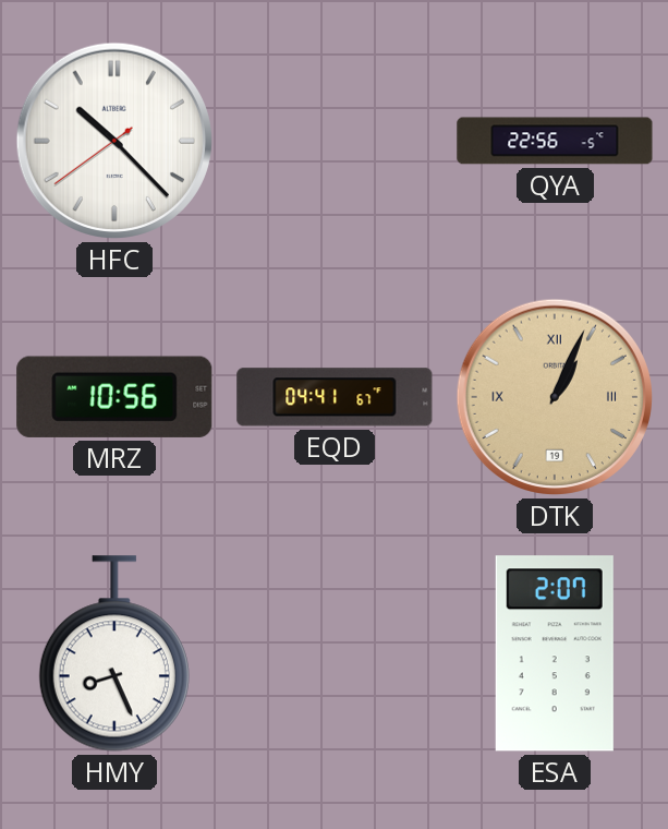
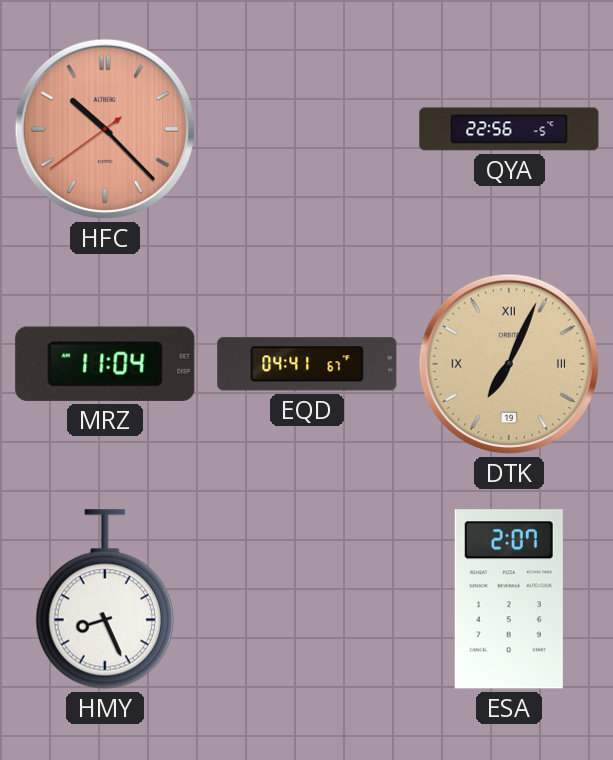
HFC dial: white -> salmon
MRZ: 10:56 -> 11:04
DTK: 1:04 -> 7:04
